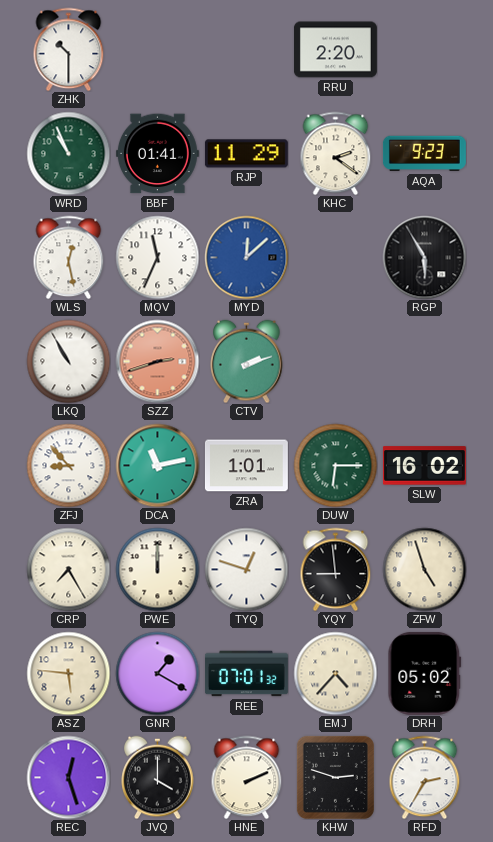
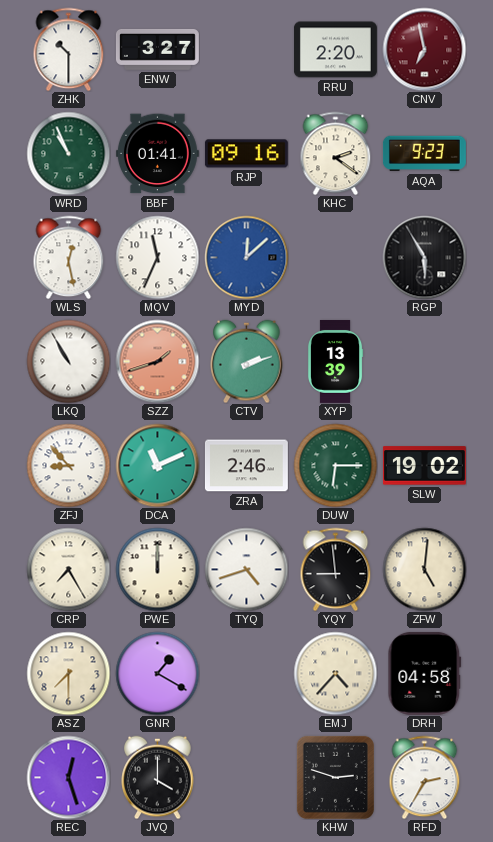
ENW: none -> 3:27
CNV: none -> 6:58
RJP: 11:29 -> 09:16
SZZ: 2:42 -> 1:42
XYP: none -> 13:39
DCA: 11:13 -> 11:11
ZRA: 1:01 -> 2:46
SLW: 16:02 -> 19:02
TYQ: 12:48 -> 4:42
ZFW: 4:57 -> 5:01
ASZ: 5:46 -> 7:30
REE: 07:01 -> none
DRH: 05:02 -> 04:58
HNE: 2:11 -> none
